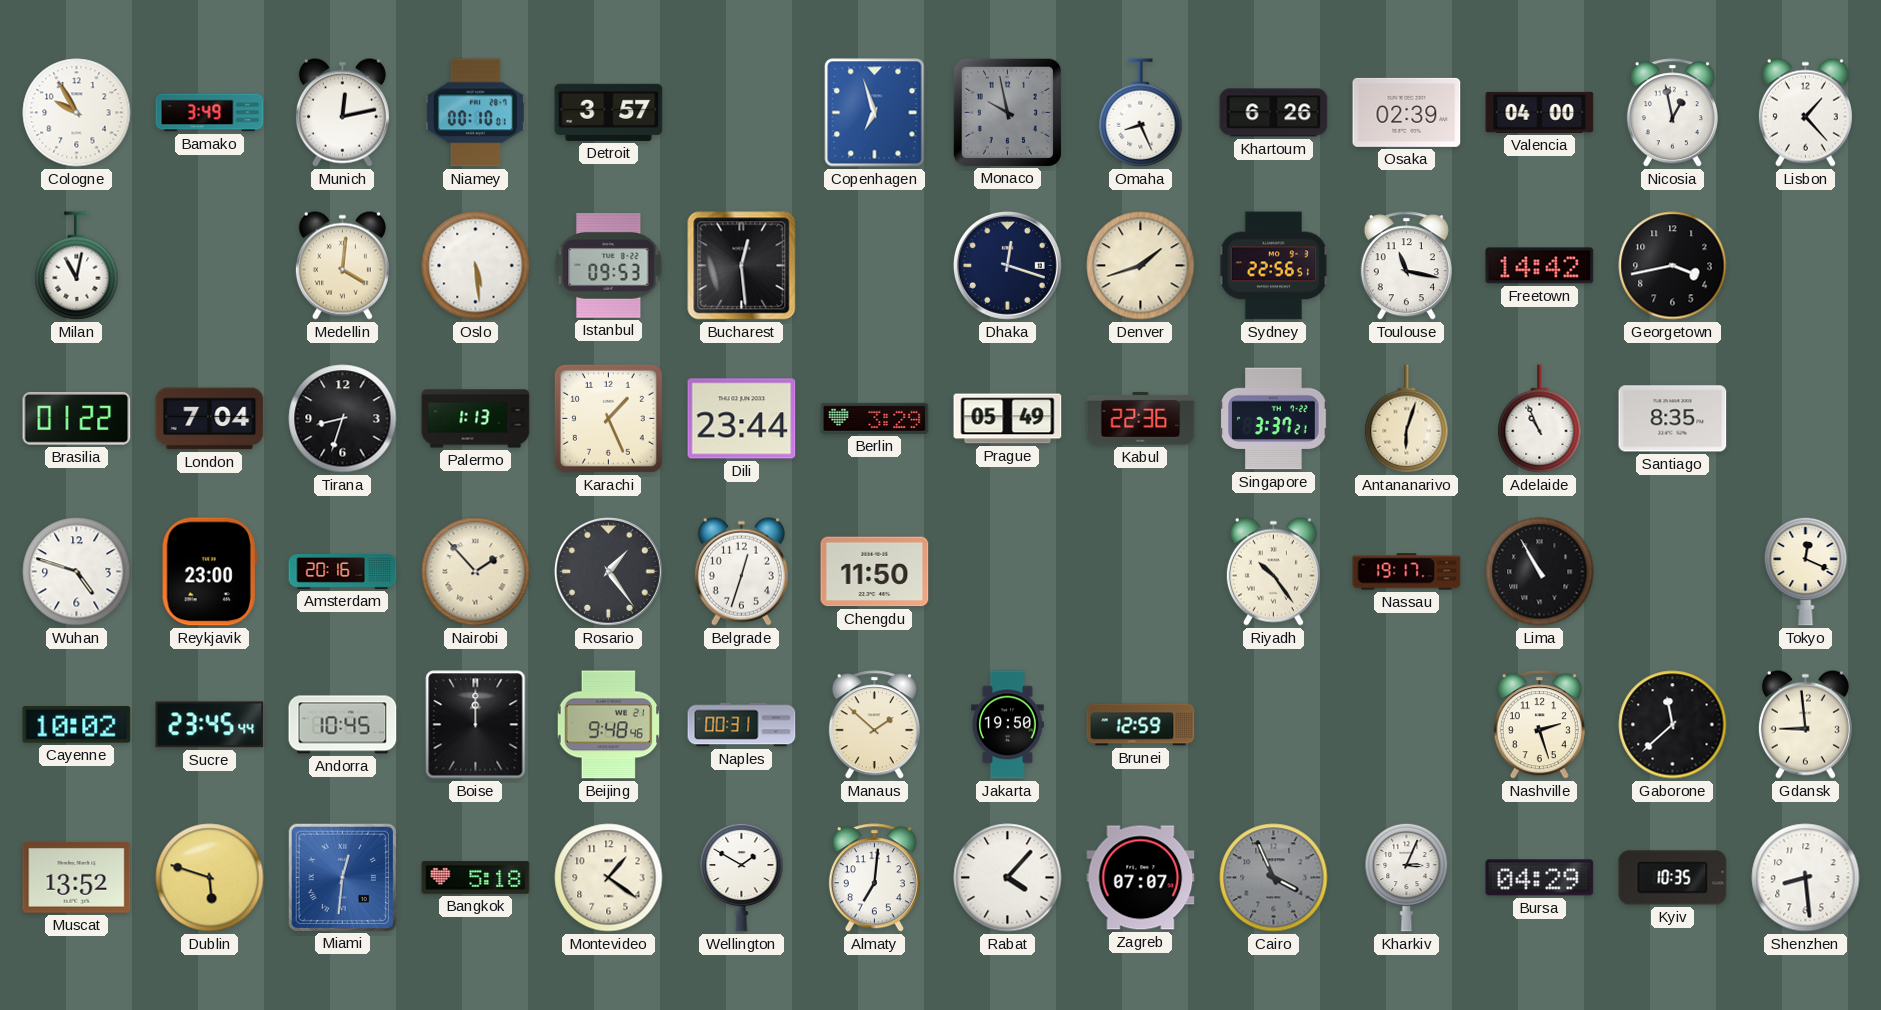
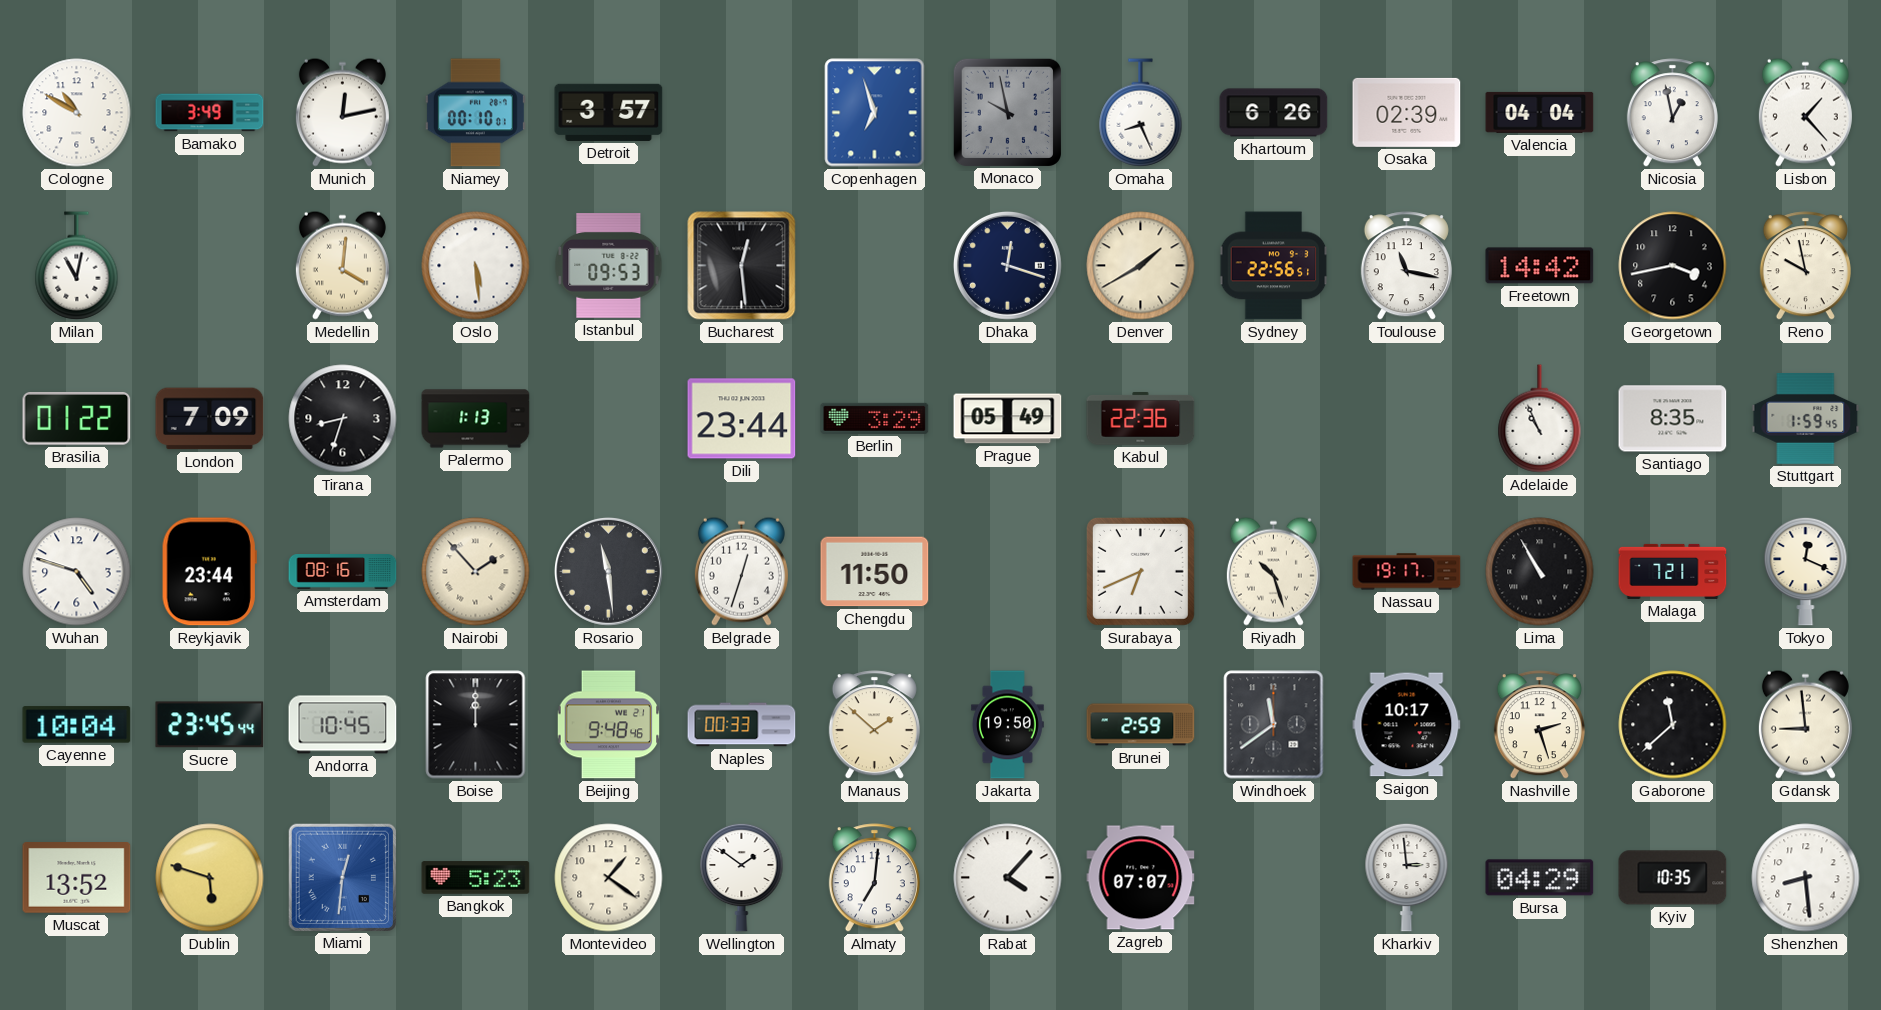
Cologne: 9:55 -> 10:50
Valencia: 04:00 -> 04:04
Denver: 1:42 -> 1:40
Reno: none -> 9:58
London: 7:04 -> 7:09
Karachi: 1:26 -> none
Singapore: 3:37 -> none
Antananarivo: 6:03 -> none
Stuttgart: none -> 1:59
Reykjavik: 23:00 -> 23:44
Amsterdam: 20:16 -> 08:16
Rosario: 1:24 -> 11:29
Surabaya: none -> 6:41
Riyadh: 10:24 -> 10:27
Malaga: none -> 7:21
Cayenne: 10:02 -> 10:04
Naples: 00:31 -> 00:33
Brunei: 12:59 -> 2:59
Windhoek: none -> 11:39
Saigon: none -> 10:17
Bangkok: 5:18 -> 5:23
Wellington: 1:50 -> 1:51
Cairo: 3:56 -> none
Kharkiv: 3:04 -> 2:59
